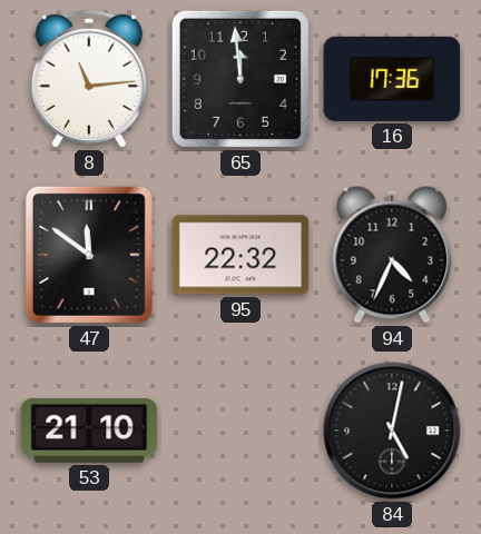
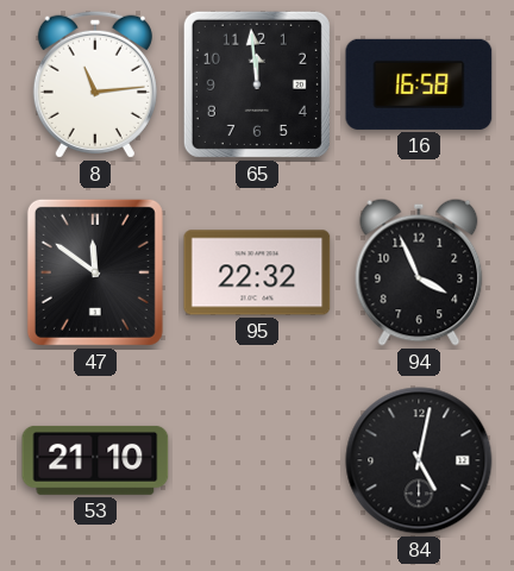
16: 17:36 -> 16:58
94: 4:34 -> 3:56
